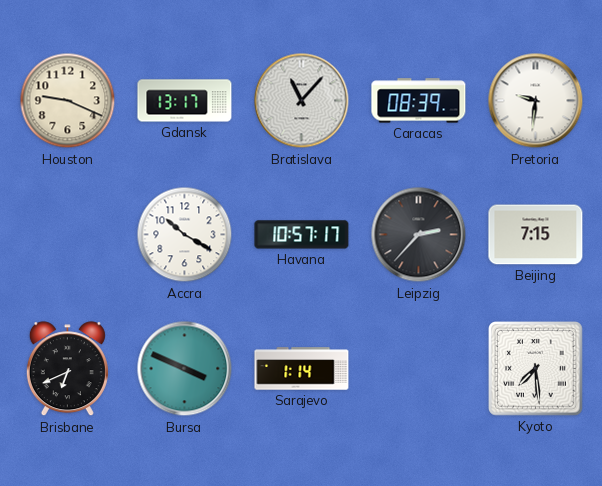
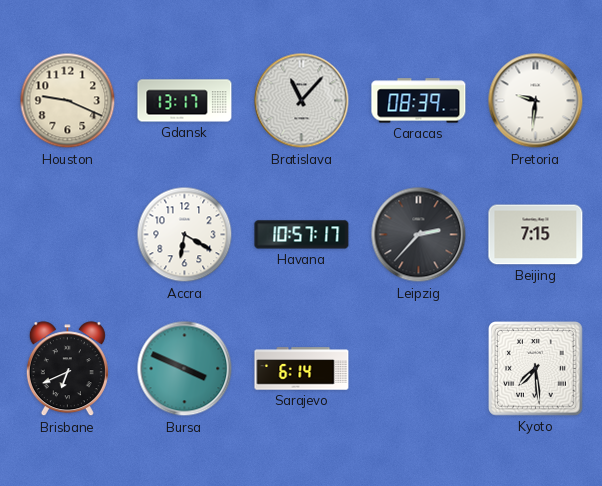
Accra: 10:20 -> 6:20
Sarajevo: 1:14 -> 6:14
